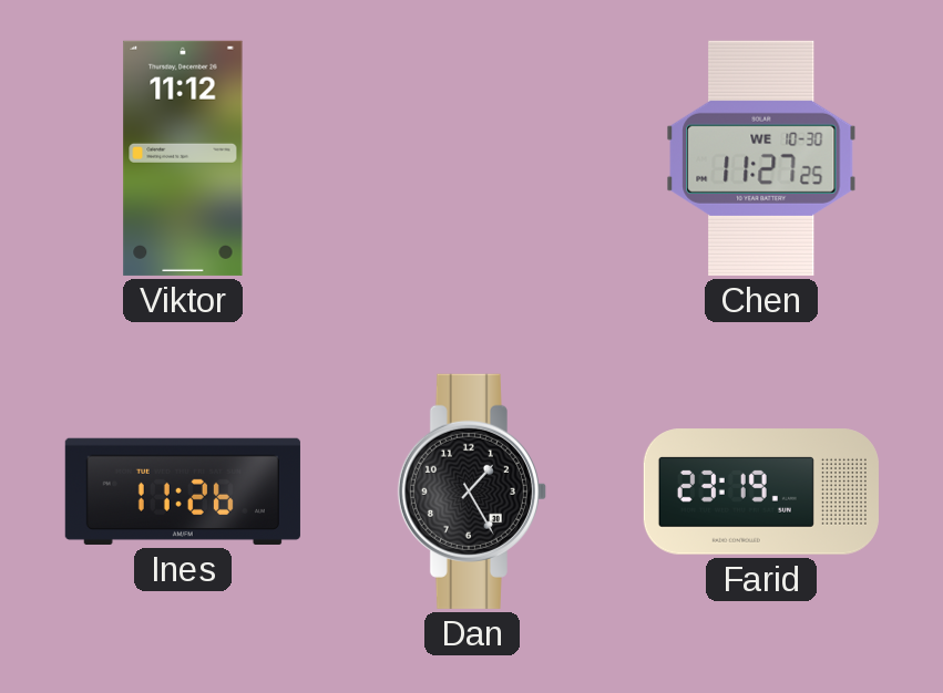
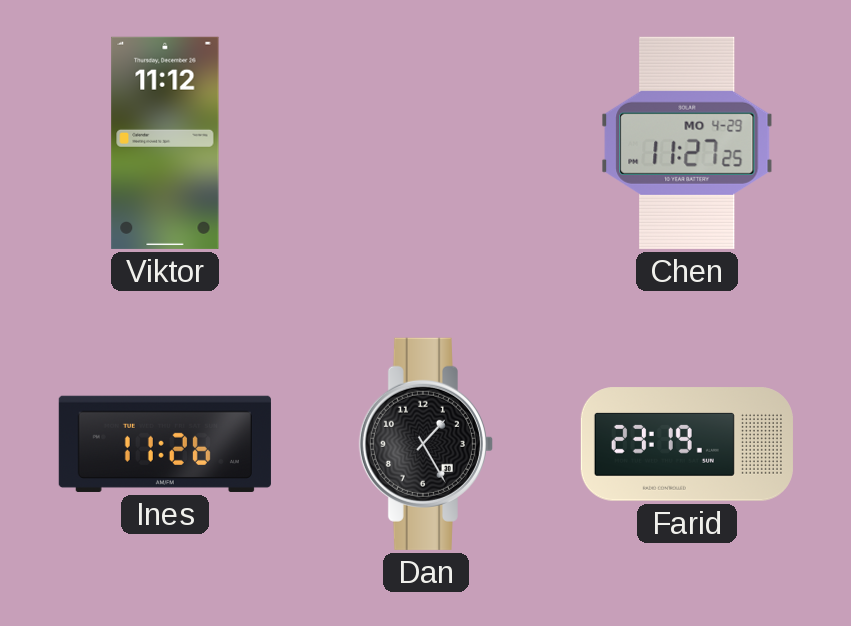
Chen date: WE 10-30 -> MO 4-29
